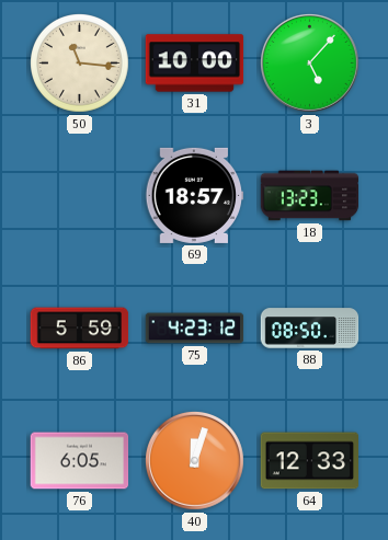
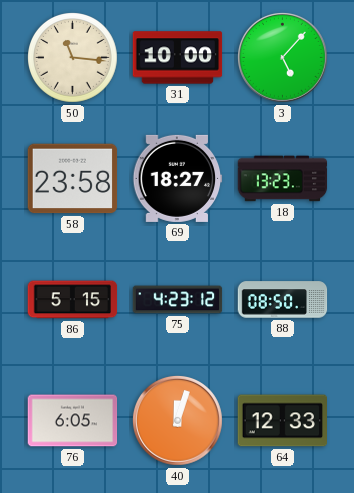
58: none -> 23:58
69: 18:57 -> 18:27
86: 5:59 -> 5:15
